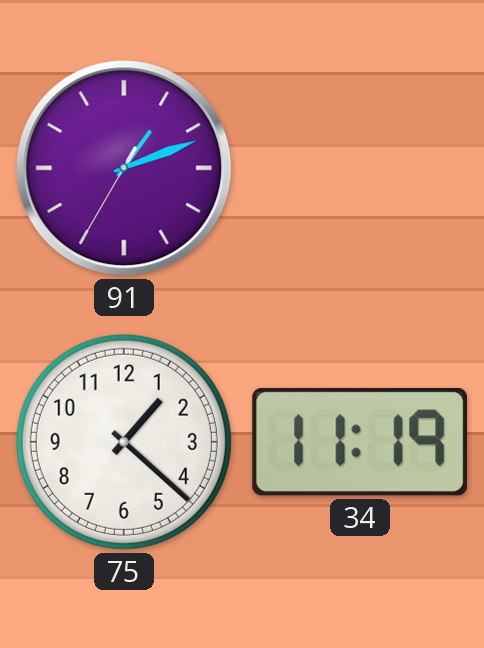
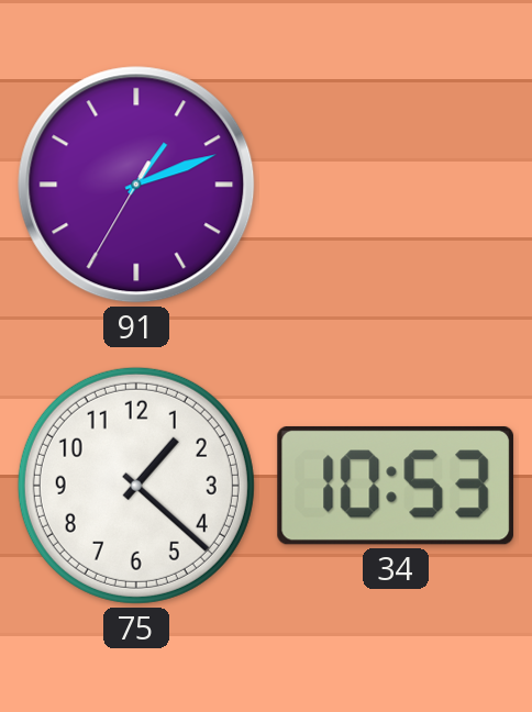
34: 11:19 -> 10:53
